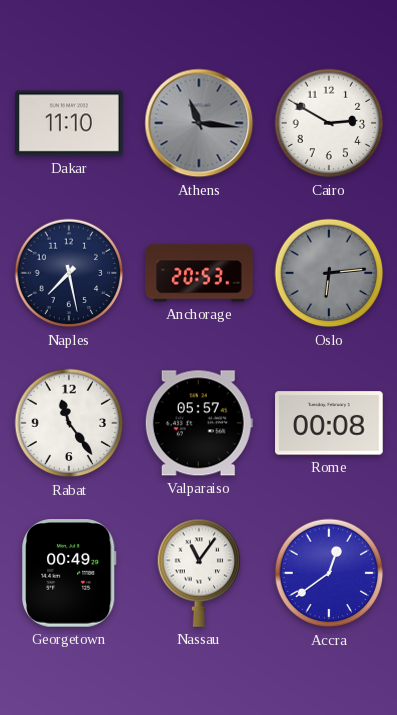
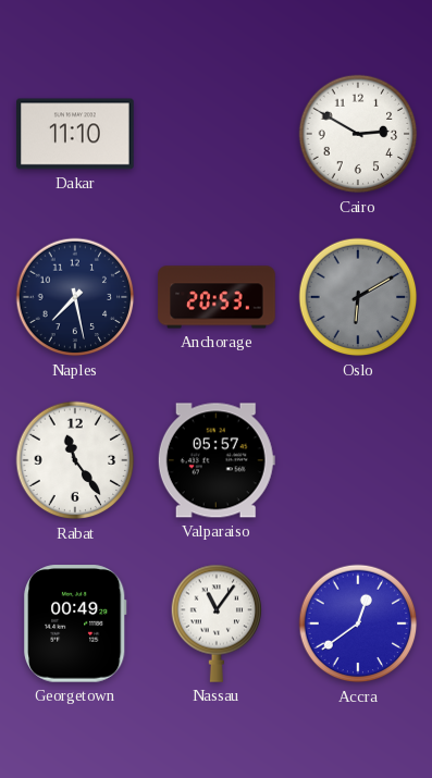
Athens: 11:16 -> none
Oslo: 6:14 -> 6:10
Rome: 00:08 -> none
